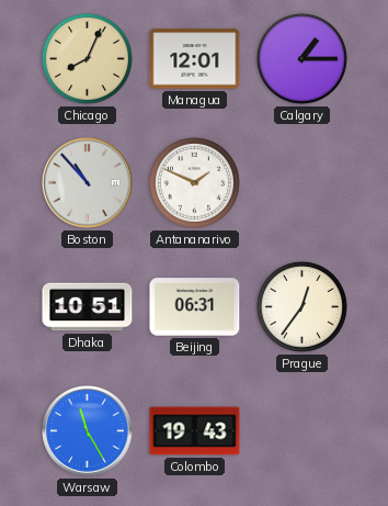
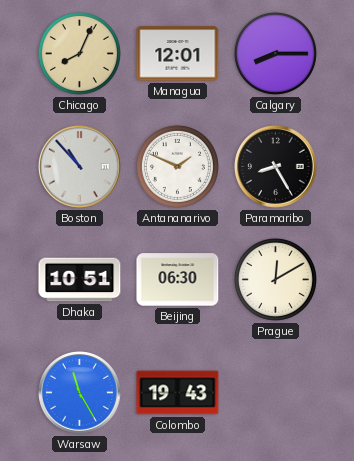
Calgary: 1:15 -> 8:15
Paramaribo: none -> 8:25
Beijing: 06:31 -> 06:30
Prague: 12:36 -> 12:10
